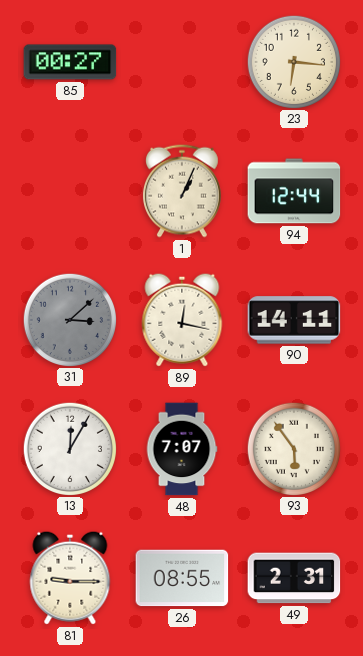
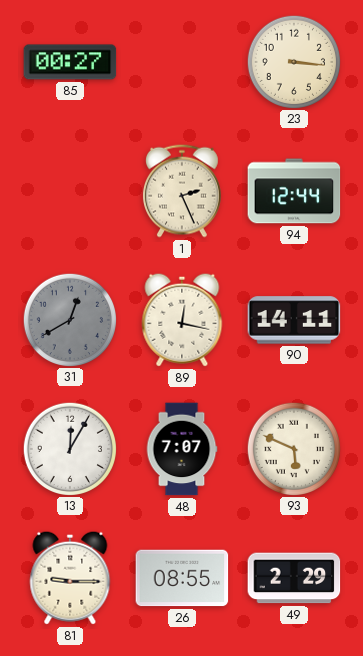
23: 6:16 -> 3:16
1: 1:04 -> 2:26
31: 3:08 -> 12:40
93: 5:54 -> 5:49
49: 2:31 -> 2:29
